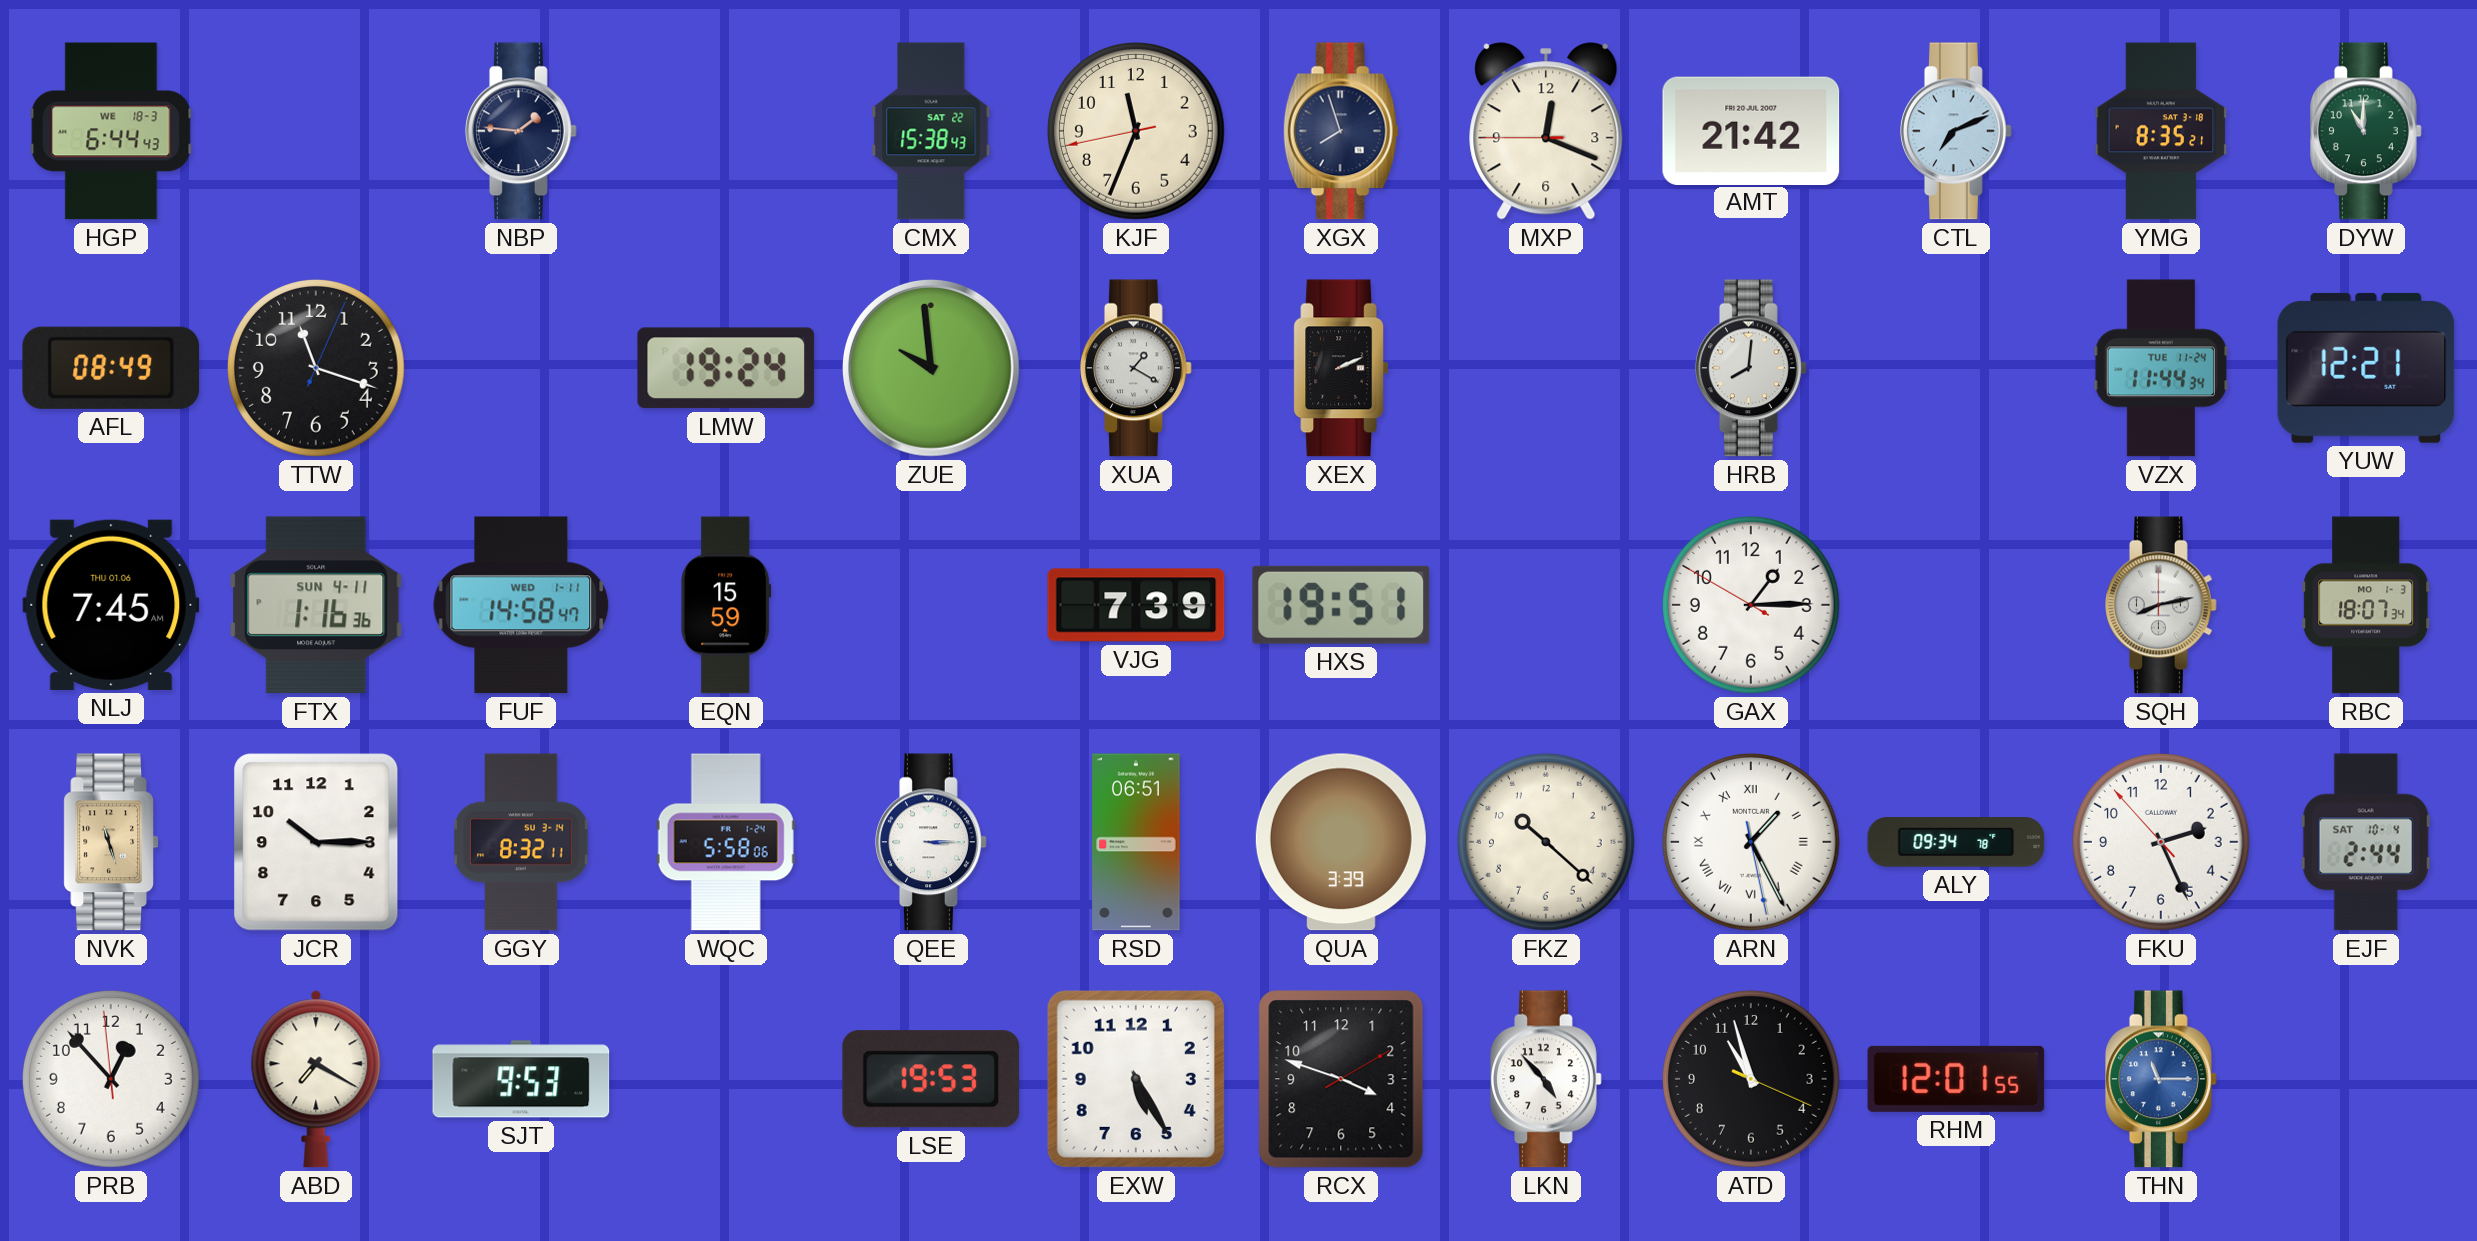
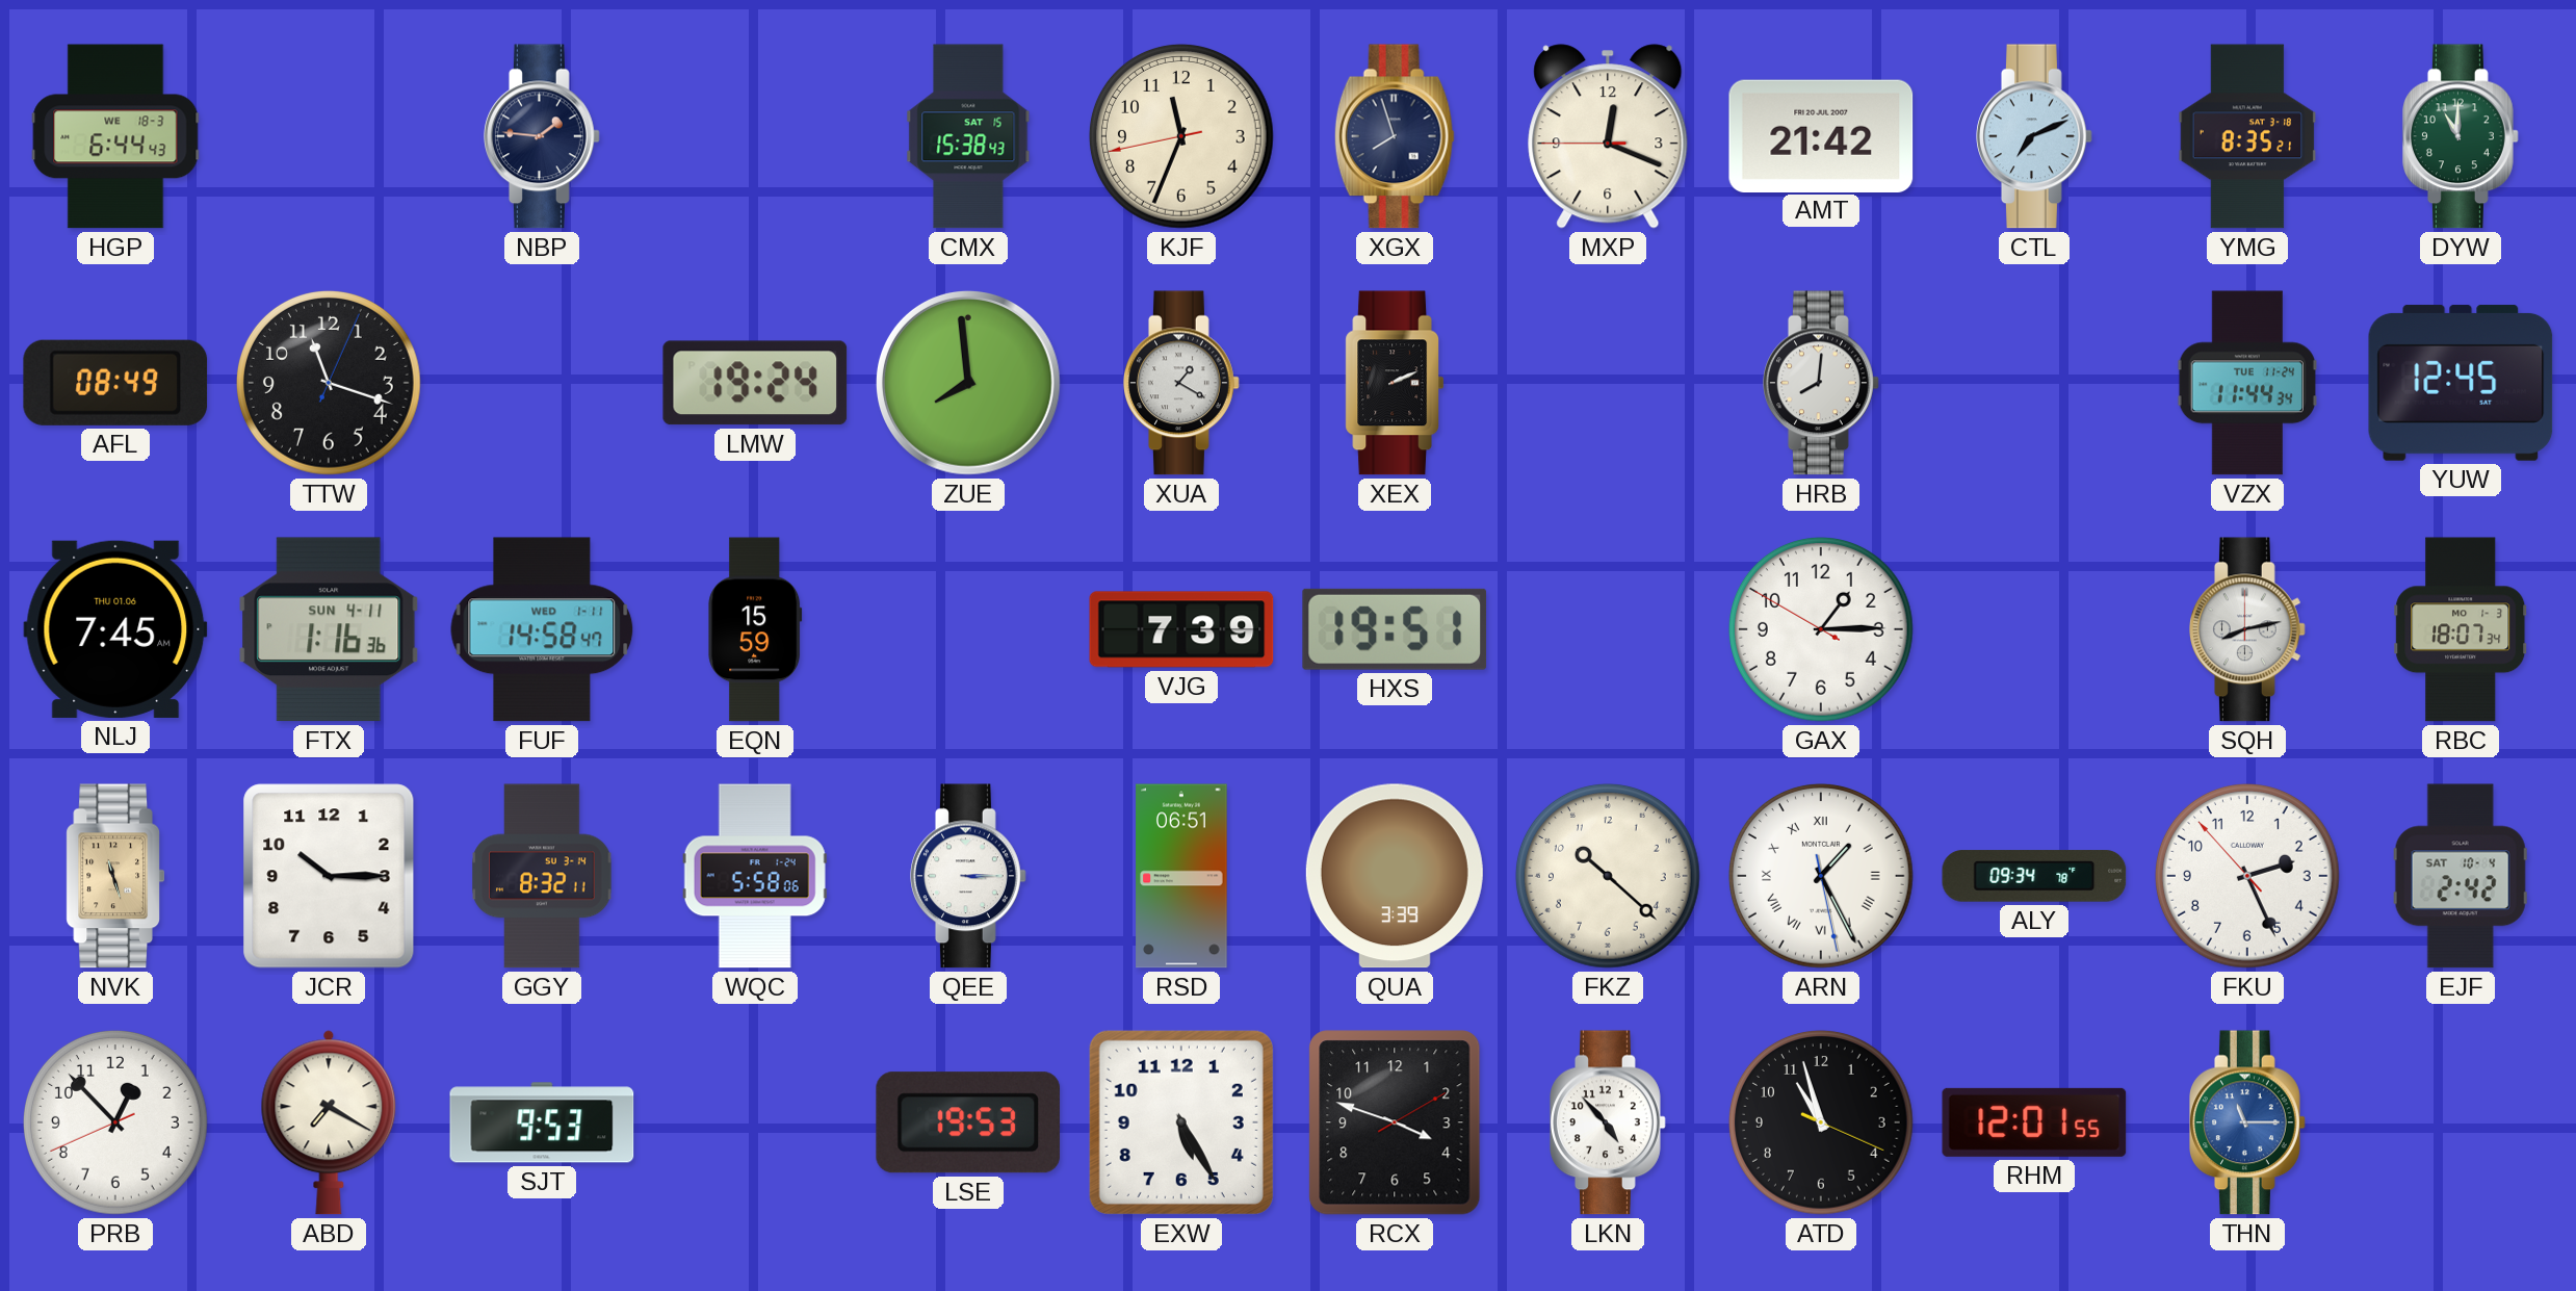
CMX date: SAT 22 -> SAT 15
ZUE: 9:59 -> 7:59
YUW: 12:21 -> 12:45
EJF: 2:44 -> 2:42
PRB: 12:52:59 -> 12:52:41
